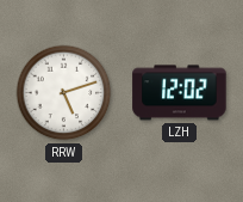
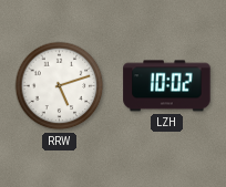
LZH: 12:02 -> 10:02
